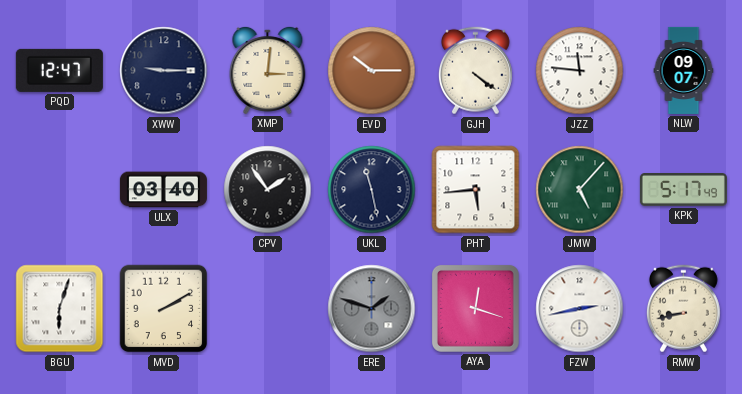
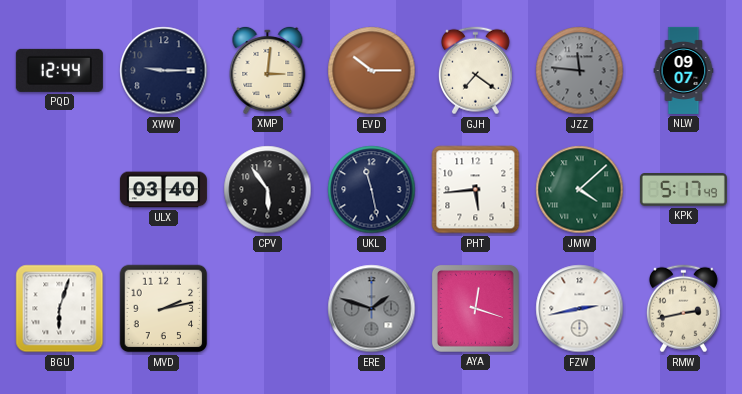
PQD: 12:47 -> 12:44
GJH: 4:21 -> 7:21
JZZ dial: white -> grey
CPV: 1:54 -> 5:54
JMW: 5:07 -> 4:08
MVD: 2:10 -> 2:13
RMW: 8:43 -> 2:43
